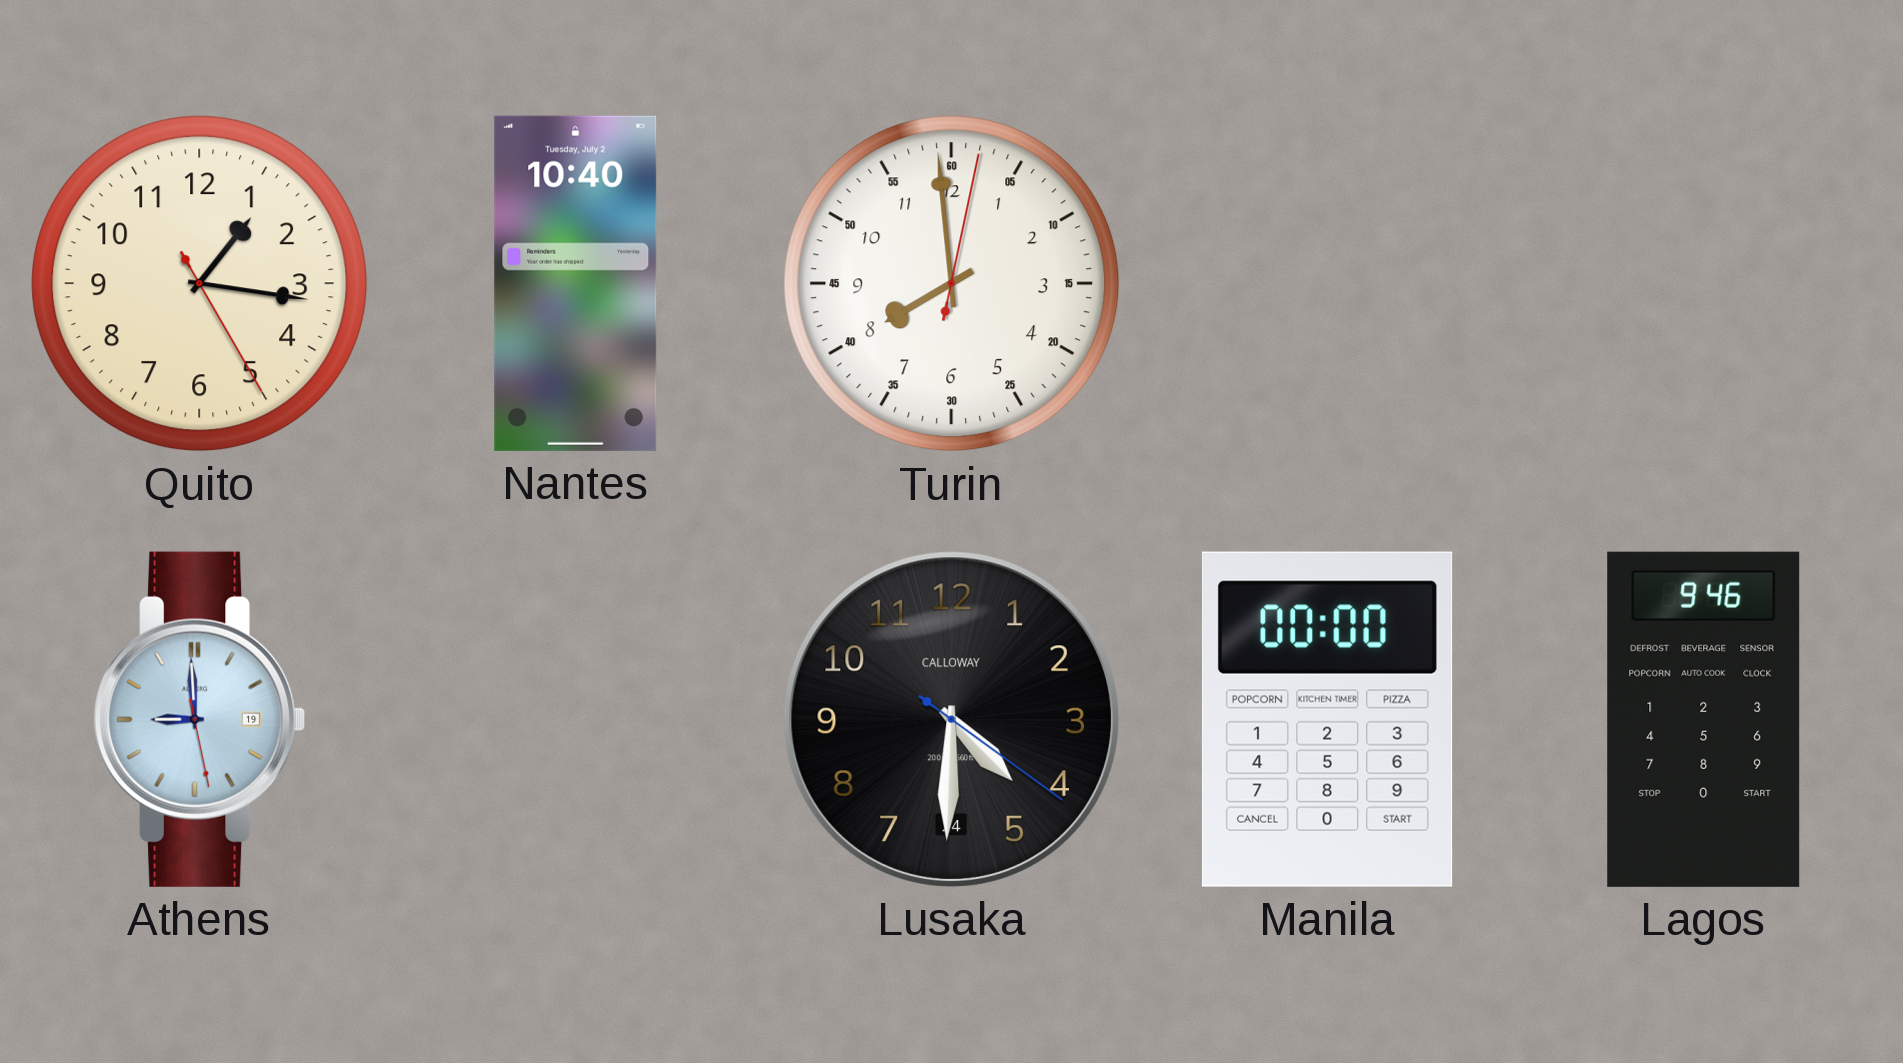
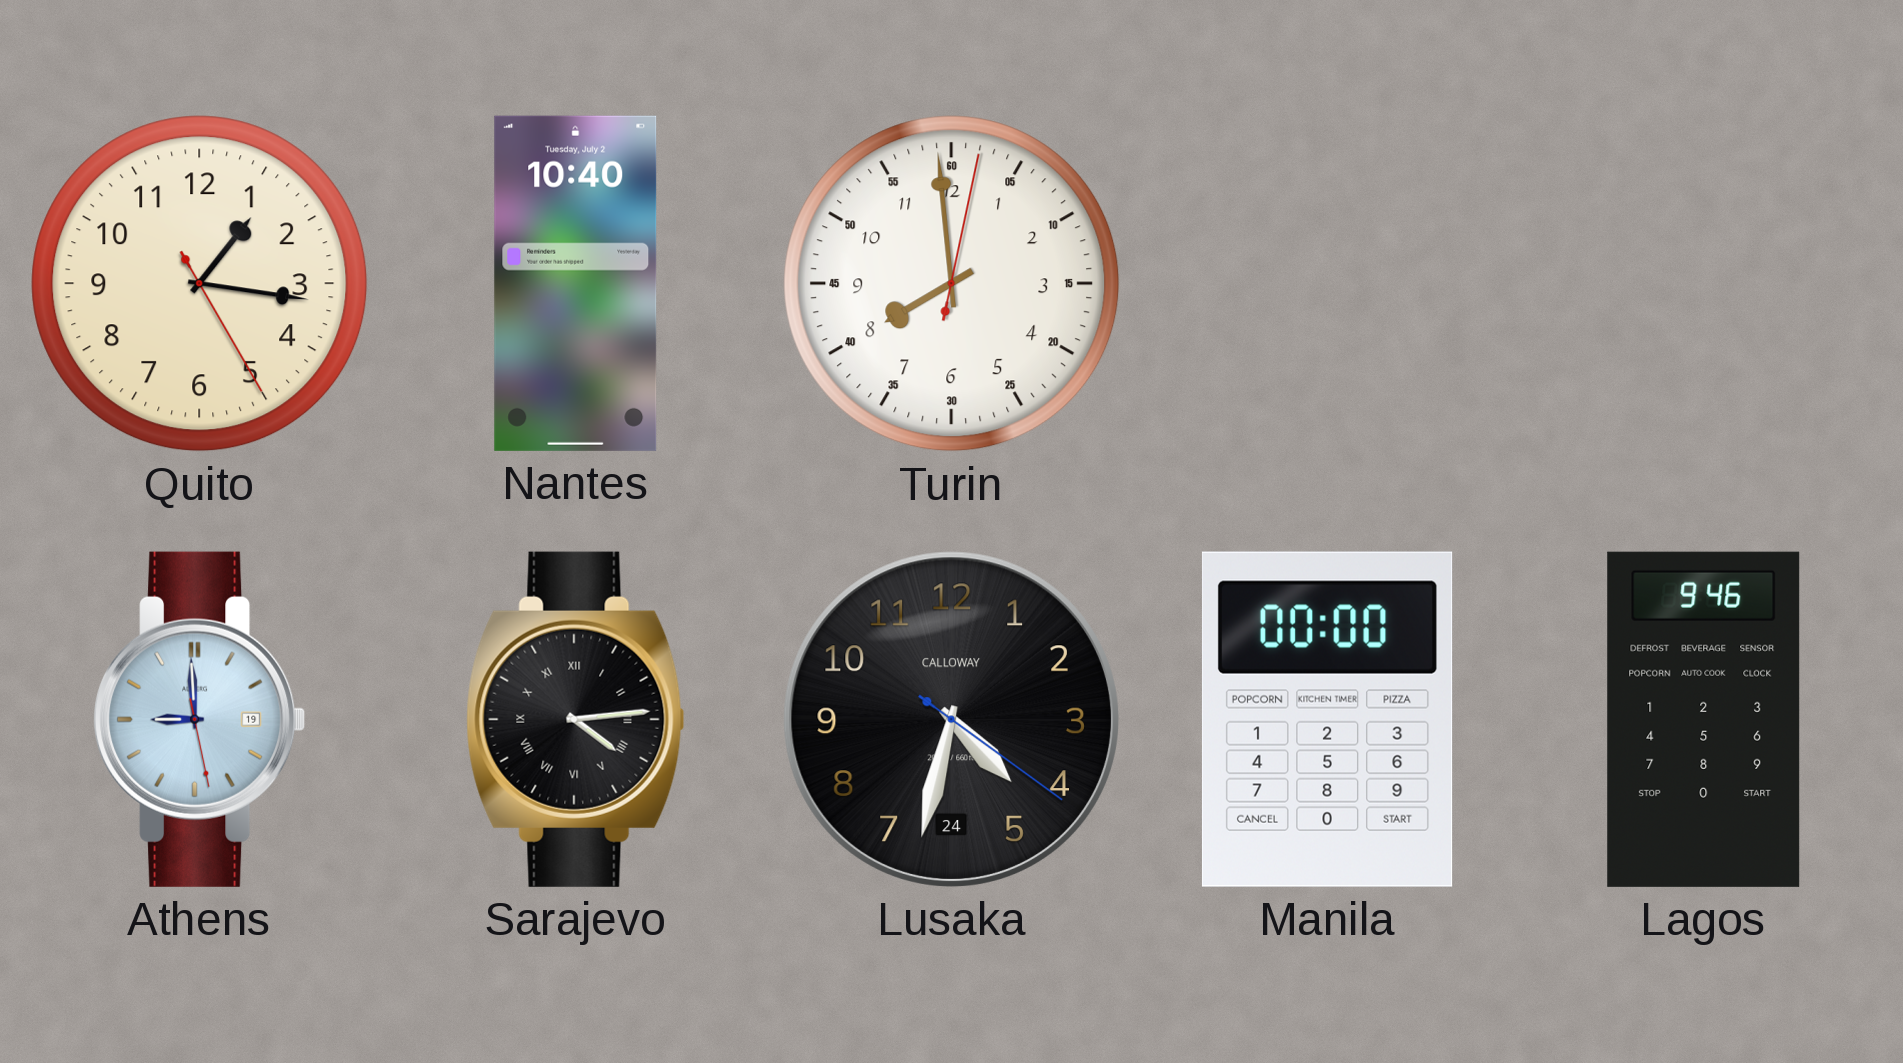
Sarajevo: none -> 4:14
Lusaka: 4:30 -> 4:32
